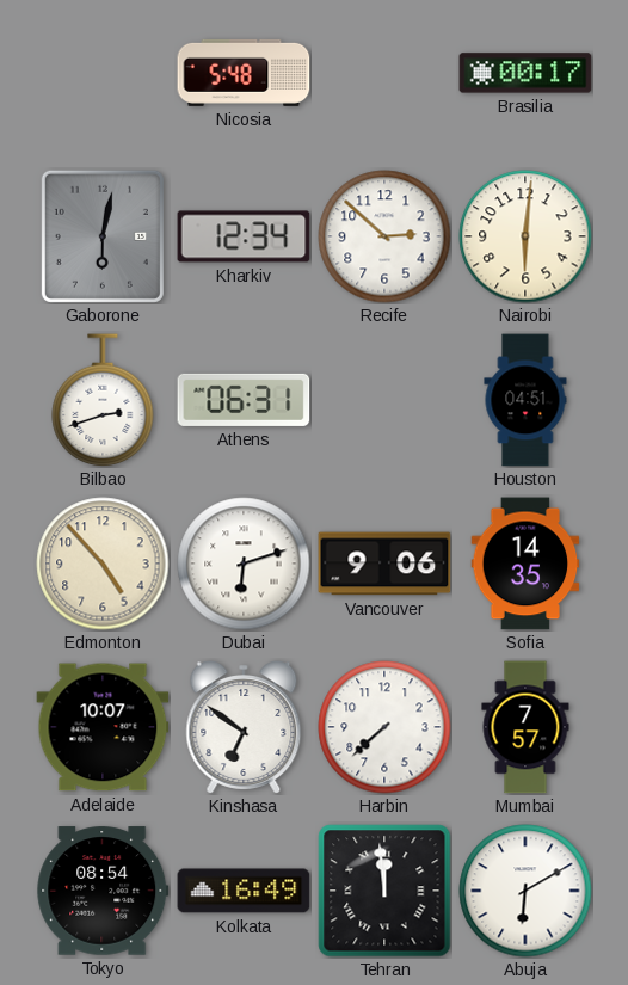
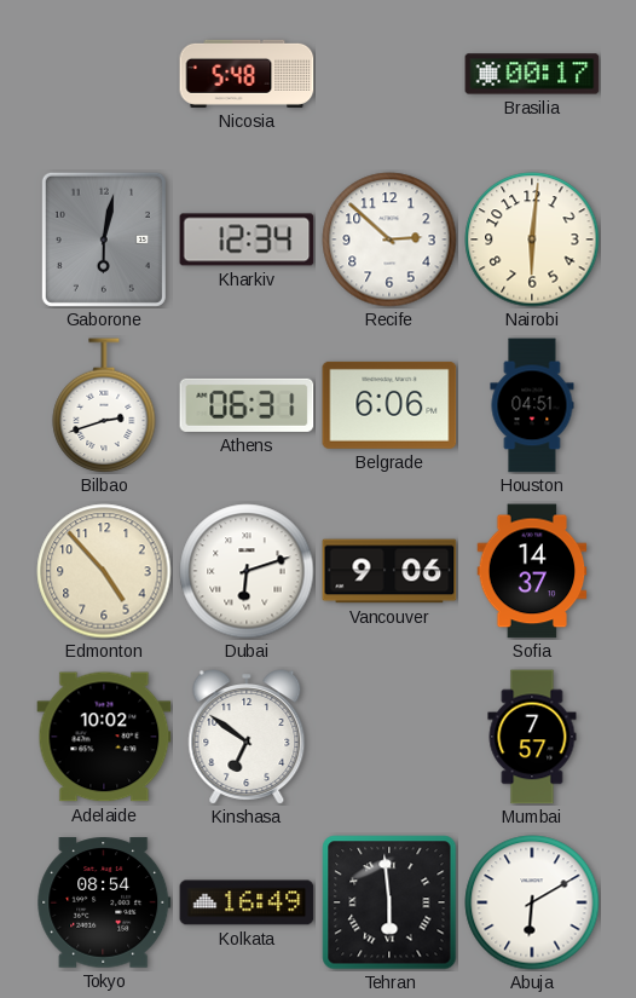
Belgrade: none -> 6:06
Sofia: 14:35 -> 14:37
Adelaide: 10:07 -> 10:02
Harbin: 7:38 -> none
Tehran: 11:59 -> 5:59
